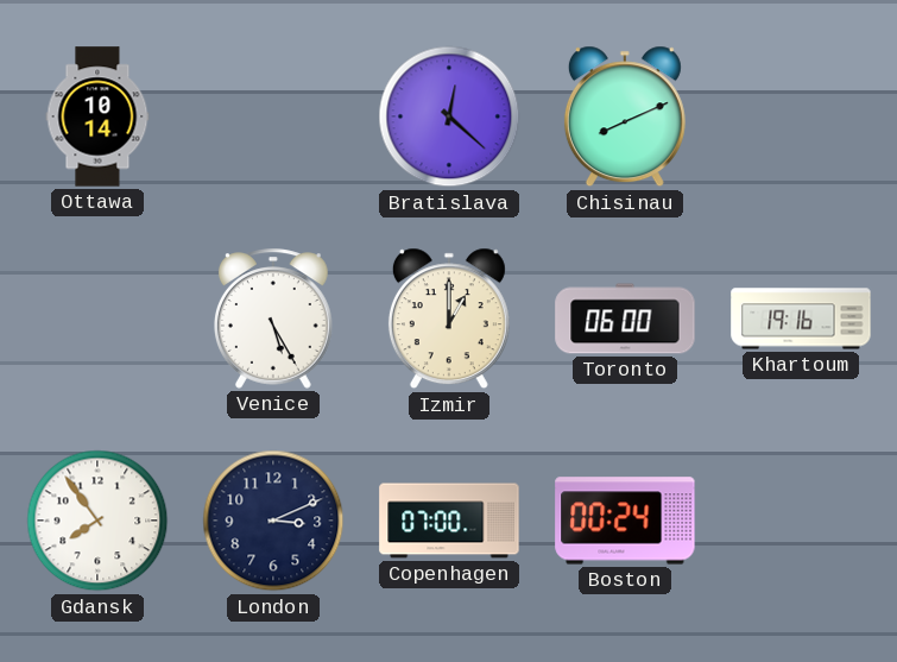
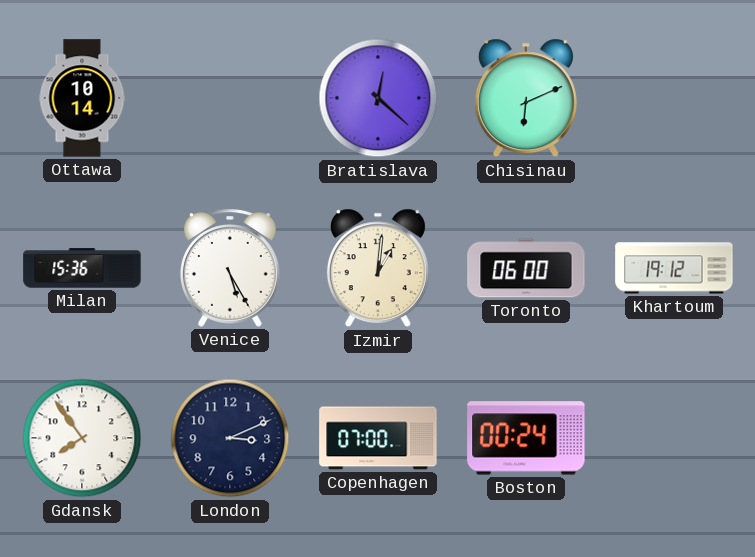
Chisinau: 8:11 -> 6:11
Milan: none -> 15:36
Izmir: 1:00 -> 1:01
Khartoum: 19:16 -> 19:12
